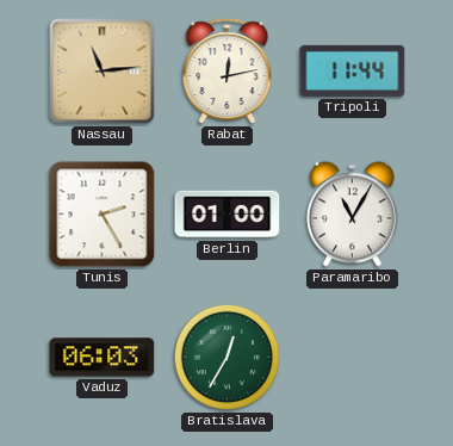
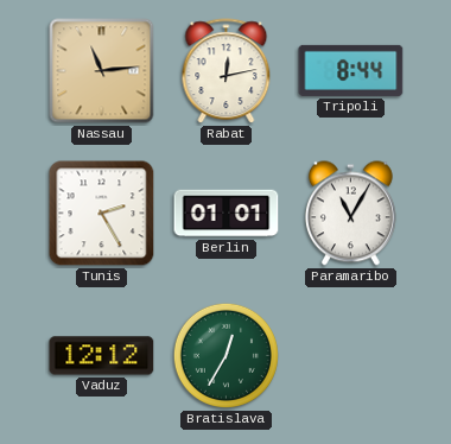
Tripoli: 11:44 -> 8:44
Berlin: 01:00 -> 01:01
Vaduz: 06:03 -> 12:12
